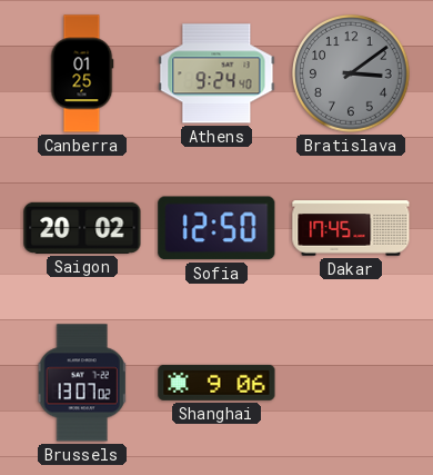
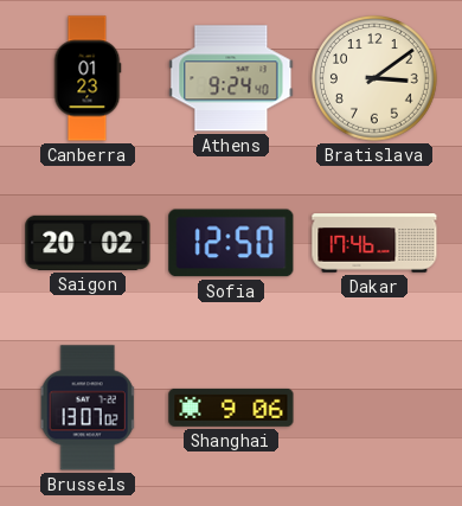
Canberra: 01:25 -> 01:23
Bratislava dial: grey -> cream
Dakar: 17:45 -> 17:46
